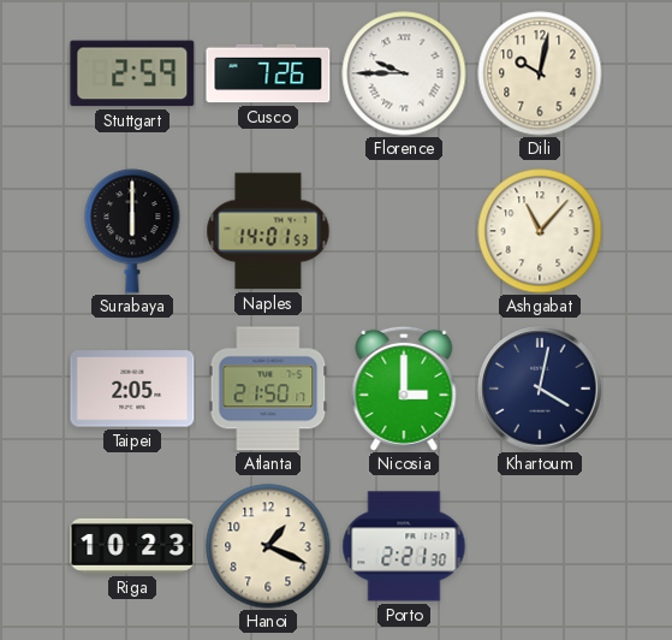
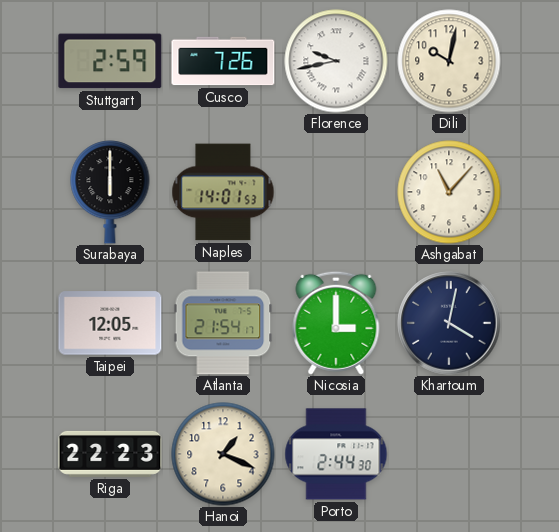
Florence: 9:45 -> 9:43
Taipei: 2:05 -> 12:05
Atlanta: 21:50 -> 21:54
Riga: 10:23 -> 22:23
Porto: 2:21 -> 2:44
